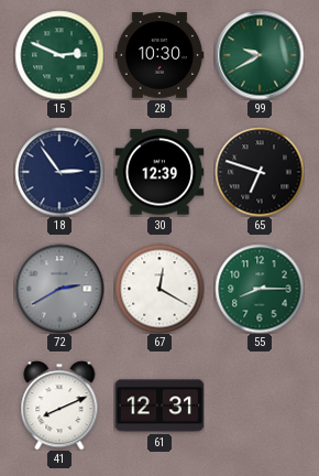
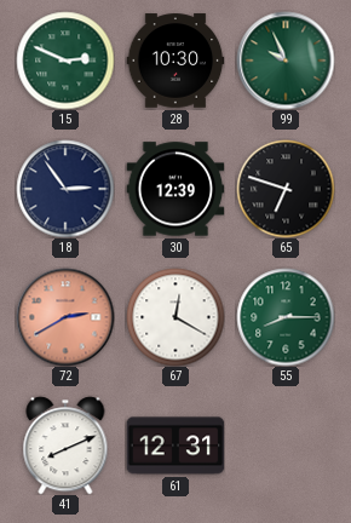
99: 9:40 -> 9:56
72 dial: grey -> salmon
